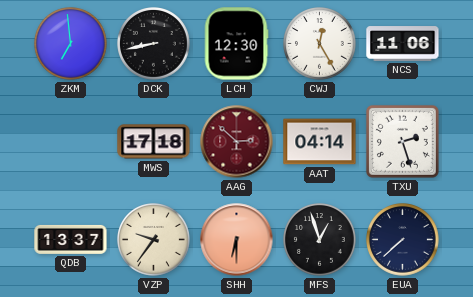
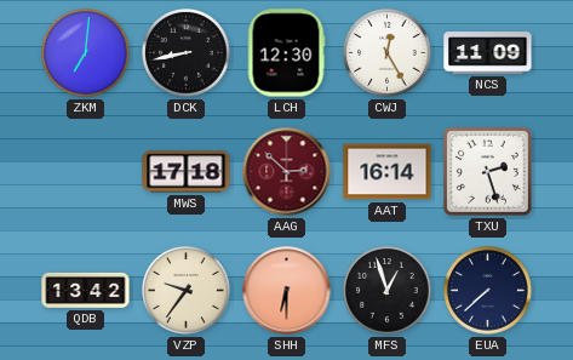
ZKM: 6:59 -> 7:01
NCS: 11:06 -> 11:09
AAT: 04:14 -> 16:14
QDB: 13:37 -> 13:42
